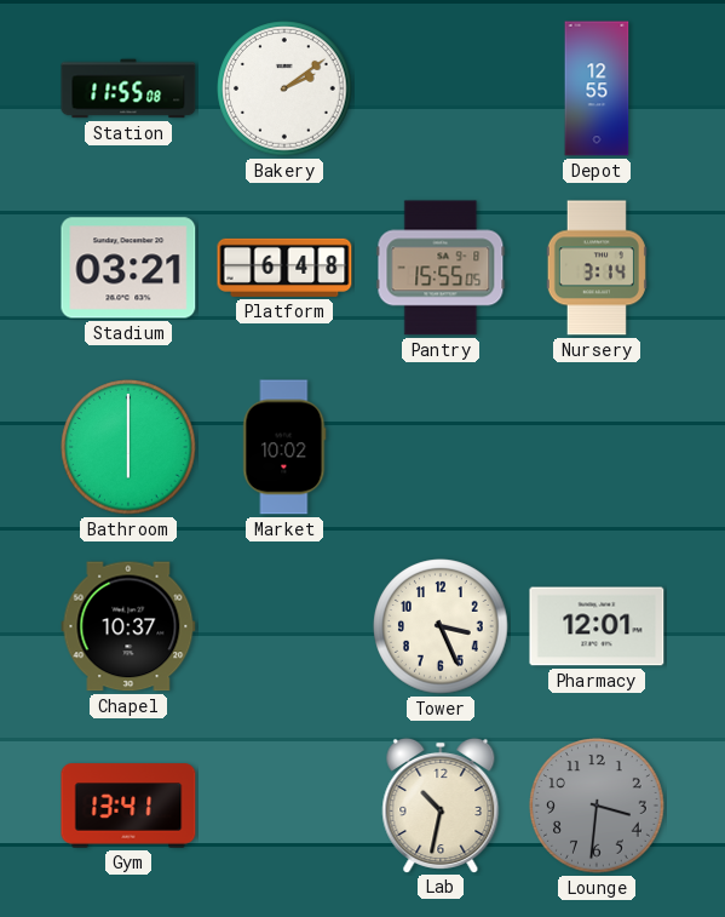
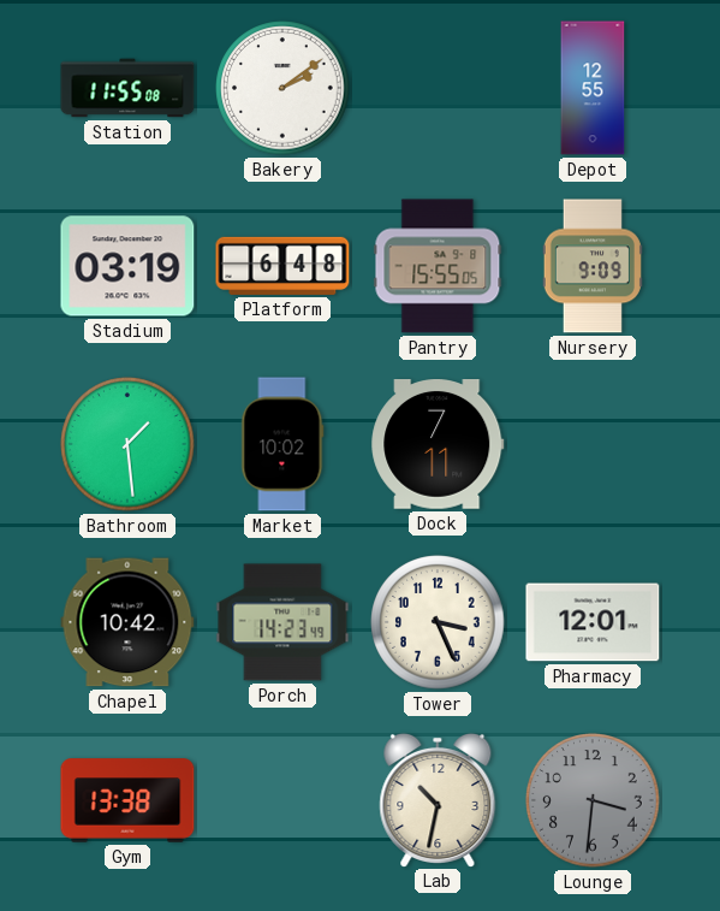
Stadium: 03:21 -> 03:19
Nursery: 3:14 -> 9:09
Bathroom: 6:00 -> 1:29
Dock: none -> 7:11
Chapel: 10:37 -> 10:42
Porch: none -> 14:23
Gym: 13:41 -> 13:38
